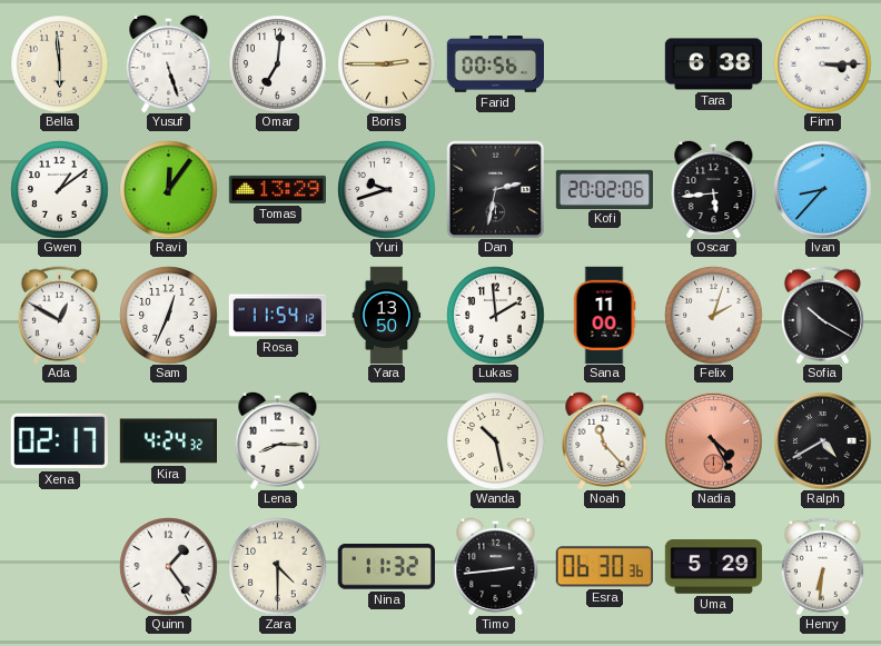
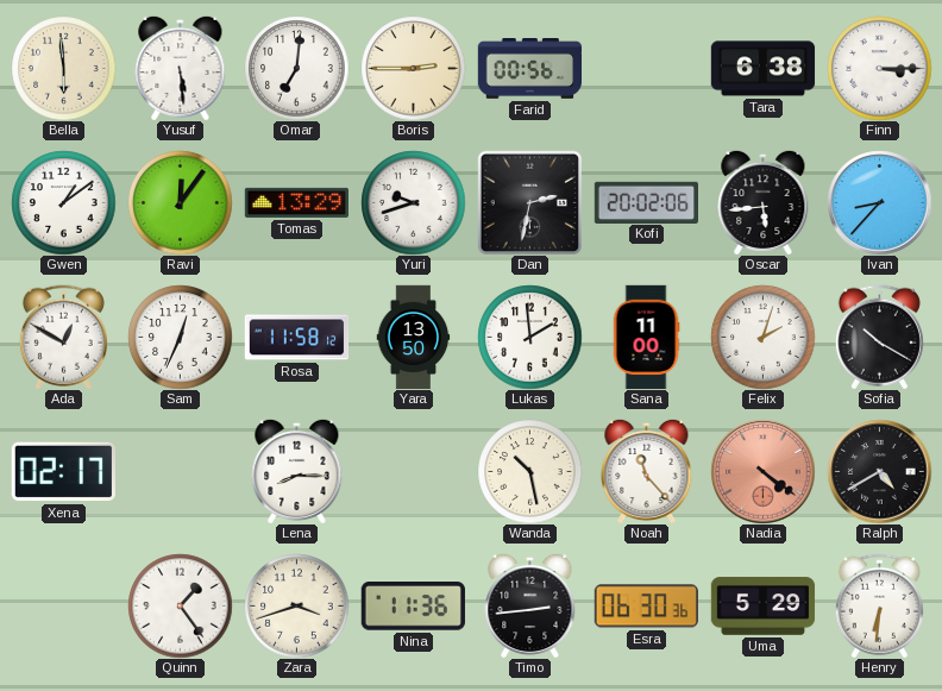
Yusuf: 5:27 -> 5:29
Rosa: 11:54 -> 11:58
Kira: 4:24 -> none
Nadia: 4:25 -> 4:21
Zara: 4:30 -> 3:42
Nina: 11:32 -> 11:36
